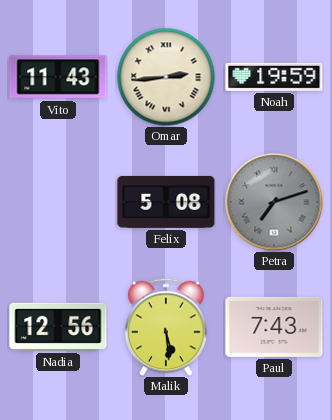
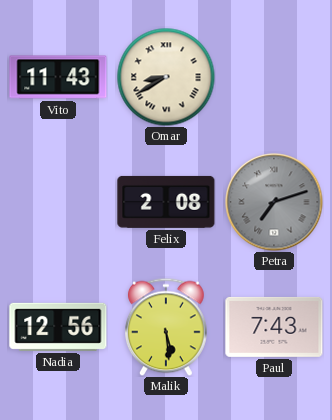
Omar: 2:44 -> 8:40
Noah: 19:59 -> none
Felix: 5:08 -> 2:08
